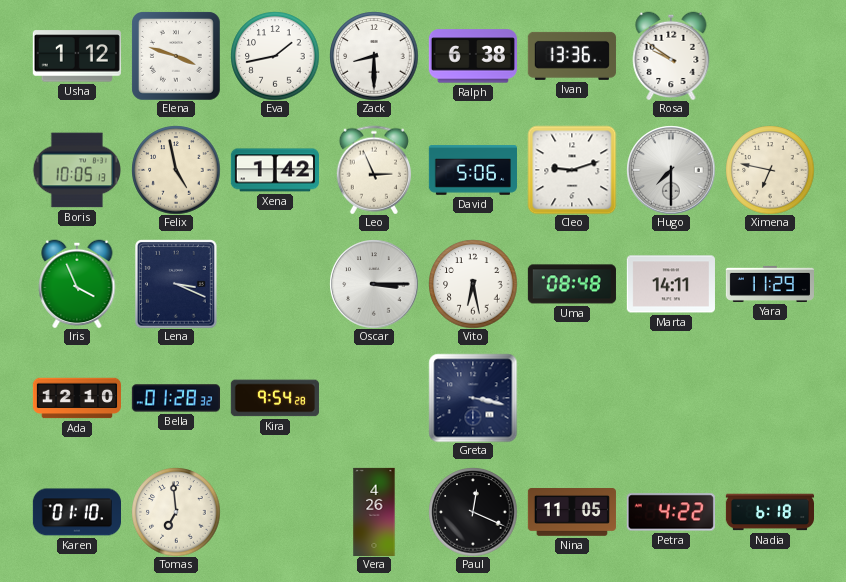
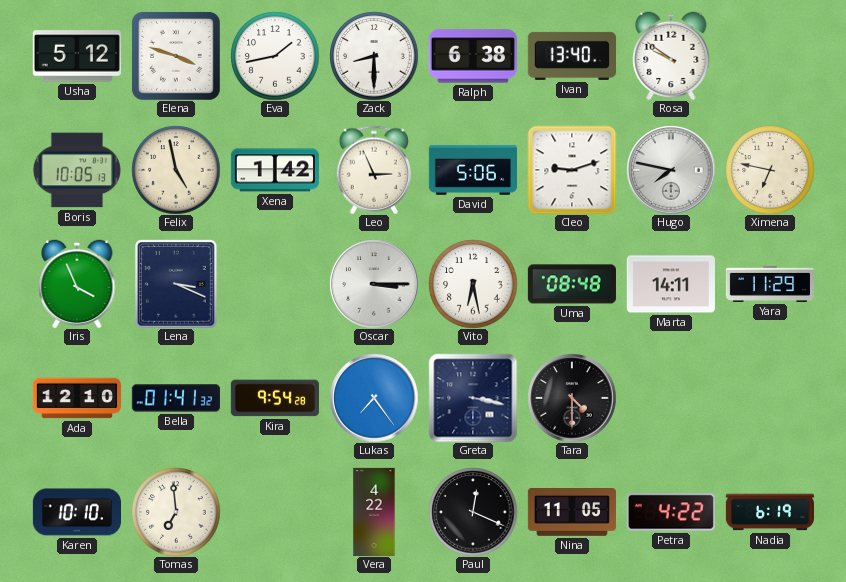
Usha: 1:12 -> 5:12
Ivan: 13:36 -> 13:40
Hugo: 7:30 -> 7:47
Bella: 01:28 -> 01:41
Lukas: none -> 7:24
Tara: none -> 4:30
Karen: 01:10 -> 10:10
Vera: 4:26 -> 4:22
Nadia: 6:18 -> 6:19
